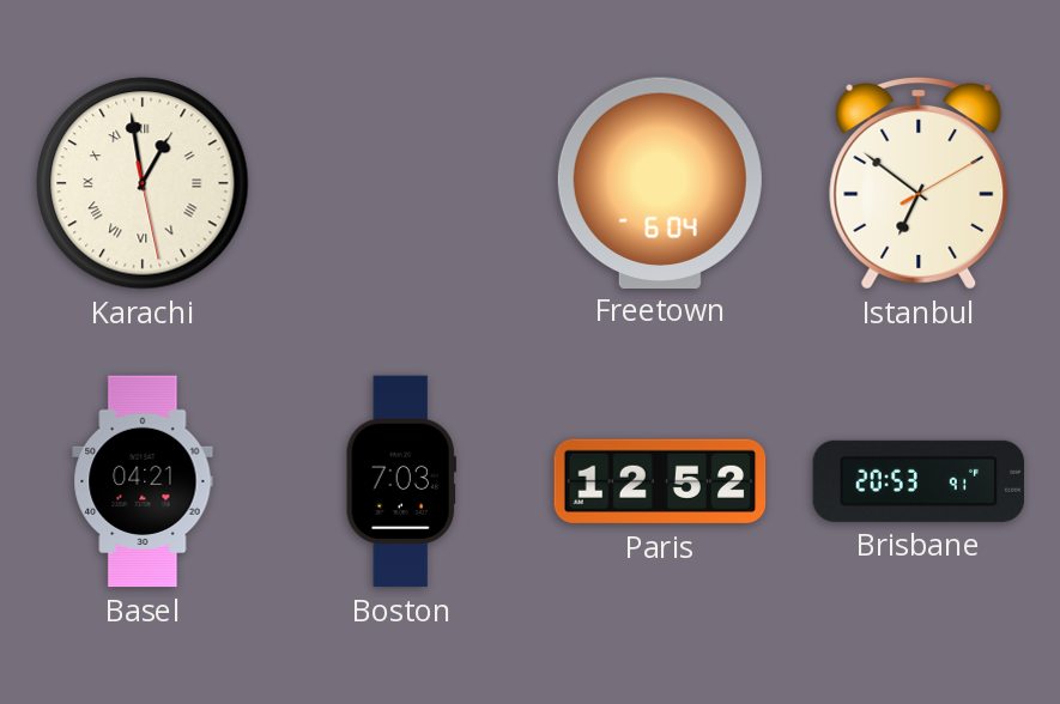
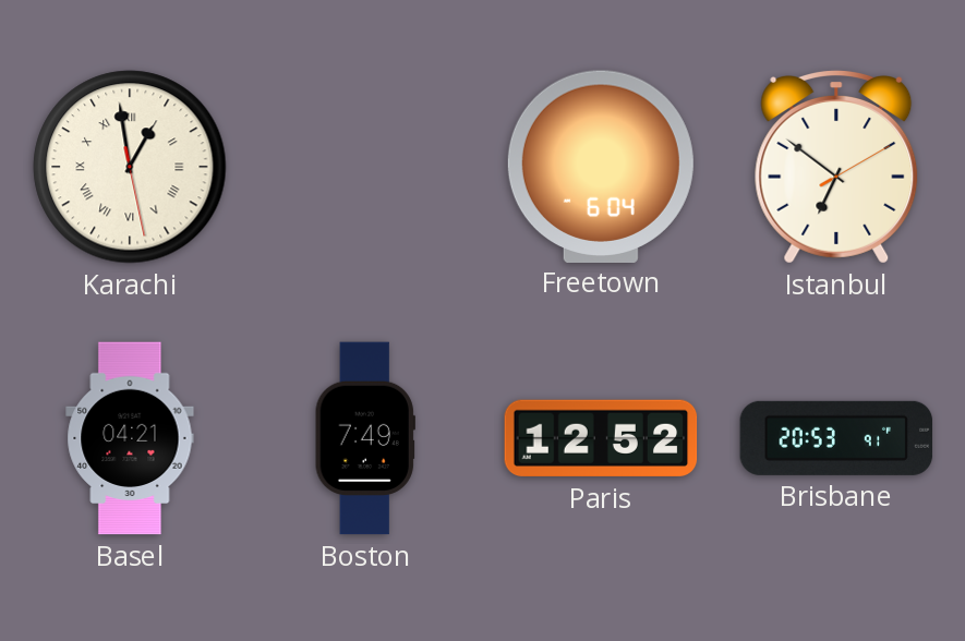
Boston: 7:03 -> 7:49
